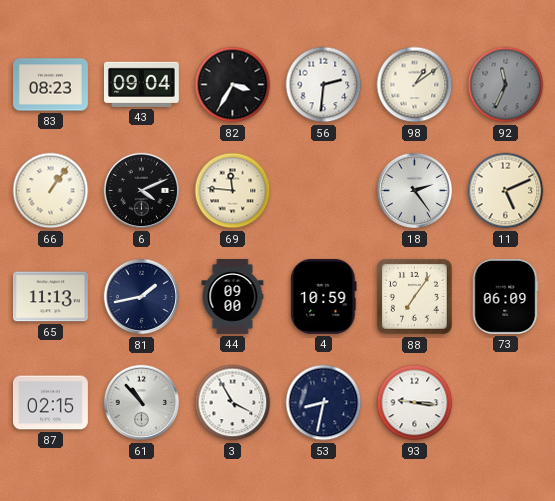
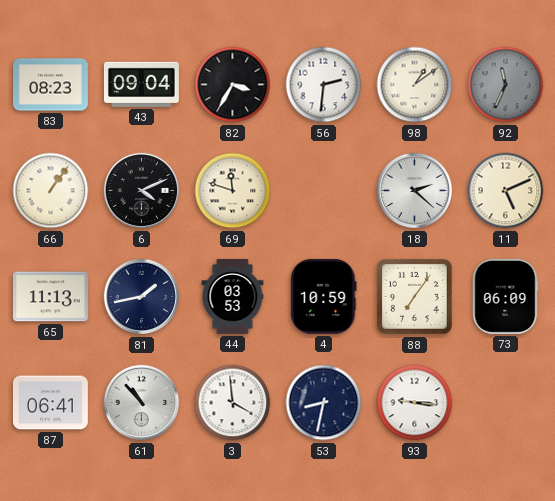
69: 11:46 -> 11:48
18: 2:24 -> 2:22
44: 09:00 -> 03:53
87: 02:15 -> 06:41
3: 3:55 -> 3:59
